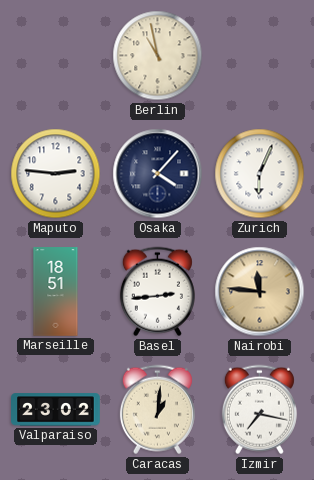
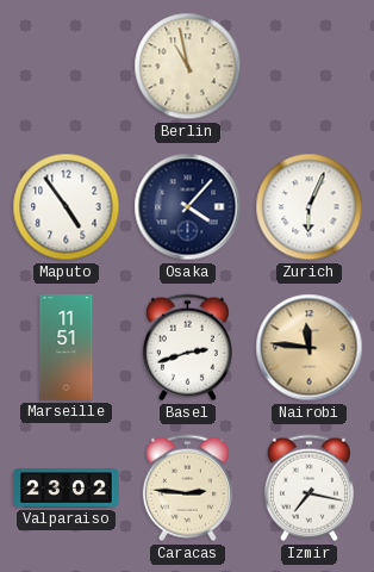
Maputo: 2:46 -> 4:54
Marseille: 18:51 -> 11:51
Basel: 2:44 -> 2:42
Caracas: 1:01 -> 2:46
